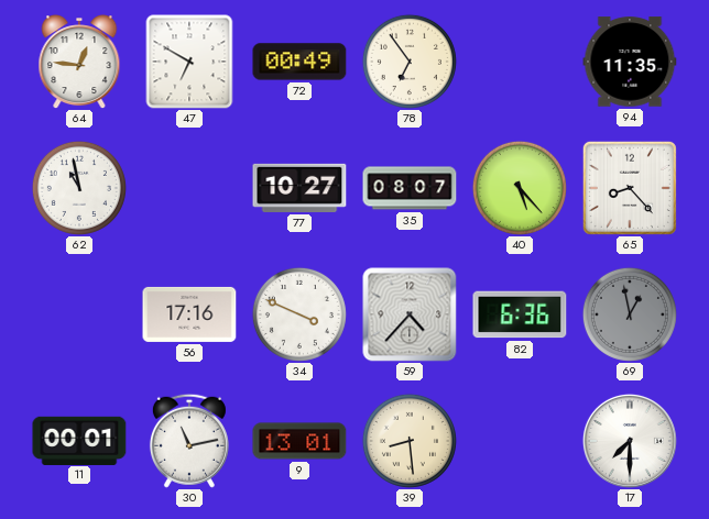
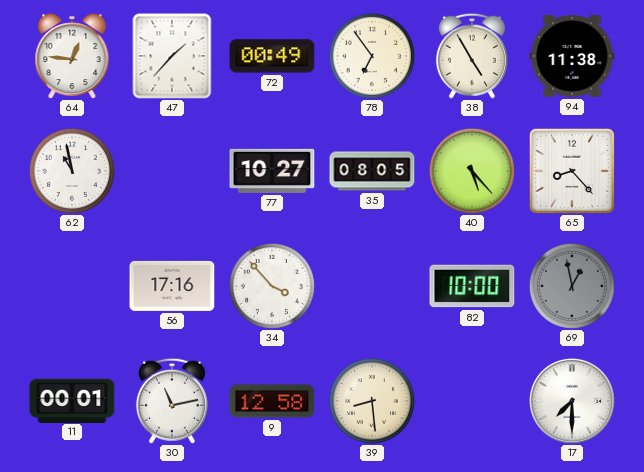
47: 6:50 -> 1:37
38: none -> 4:55
94: 11:35 -> 11:38
35: 08:07 -> 08:05
34: 3:49 -> 3:53
59: 4:37 -> none
82: 6:36 -> 10:00
9: 13:01 -> 12:58
